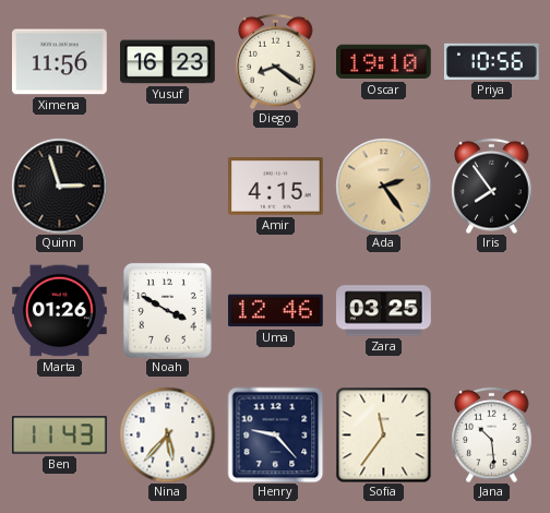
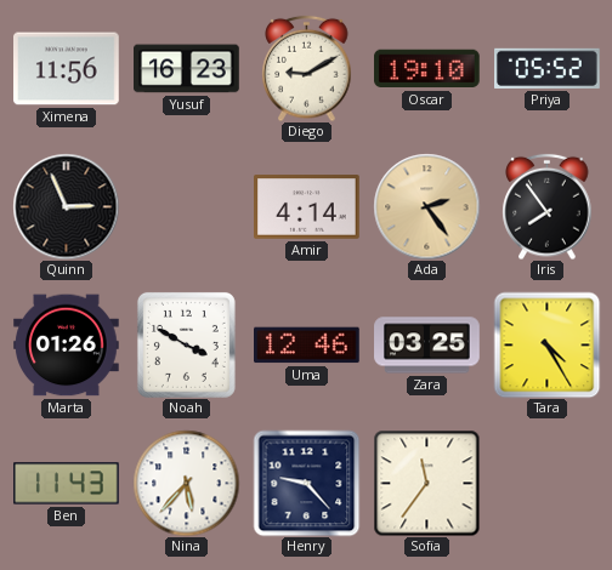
Diego: 8:21 -> 9:10
Priya: 10:56 -> 05:52
Quinn: 2:57 -> 2:56
Amir: 4:15 -> 4:14
Tara: none -> 4:25
Jana: 10:29 -> none
